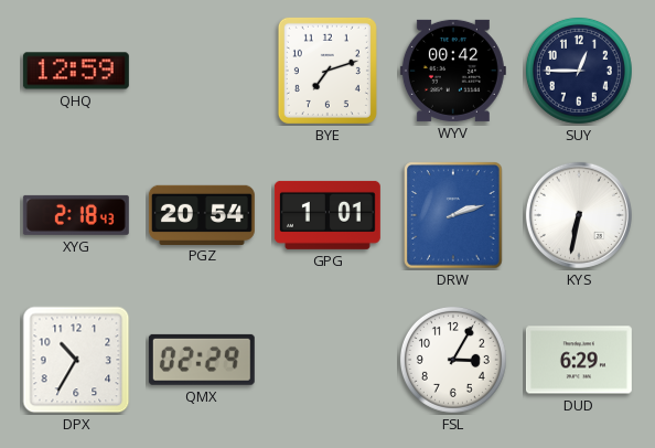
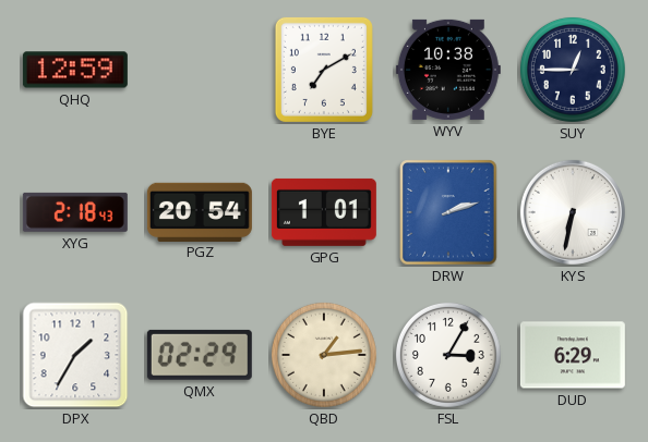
BYE: 7:12 -> 7:10
WYV: 00:42 -> 10:38
DPX: 10:35 -> 1:35
QBD: none -> 1:14
